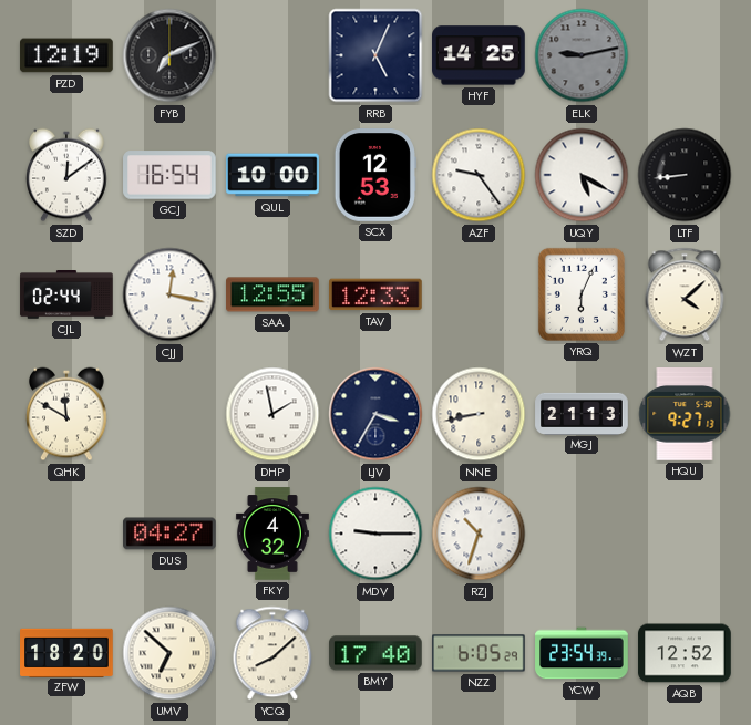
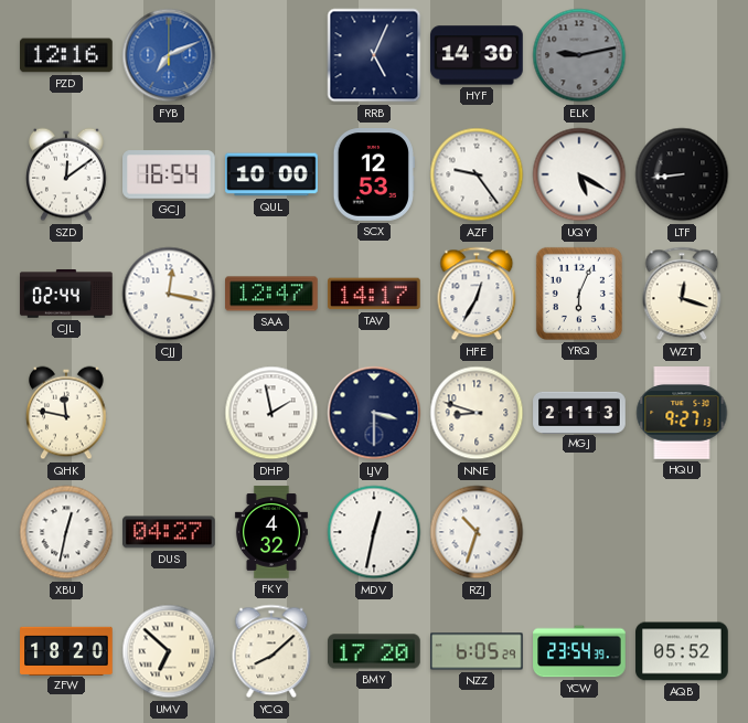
PZD: 12:19 -> 12:16
FYB dial: black -> blue
HYF: 14:25 -> 14:30
SAA: 12:55 -> 12:47
TAV: 12:33 -> 14:17
HFE: none -> 12:35
WZT: 4:08 -> 12:18
QHK: 11:50 -> 11:47
LJV: 3:35 -> 3:30
NNE: 8:43 -> 8:48
XBU: none -> 12:32
MDV: 9:15 -> 12:32
BMY: 17:40 -> 17:20
AQB: 12:52 -> 05:52
